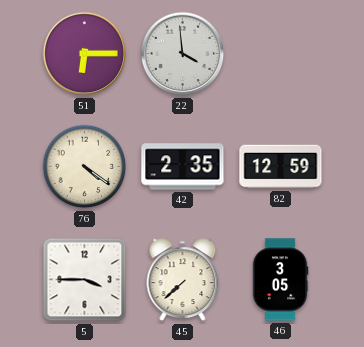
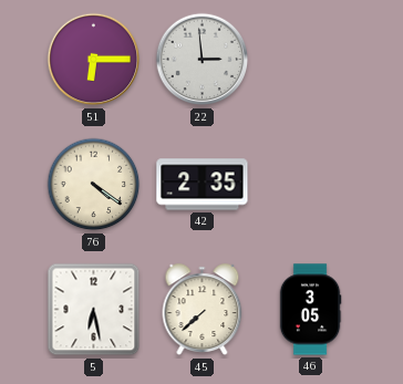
22: 3:59 -> 2:59
82: 12:59 -> none
5: 3:45 -> 6:28
